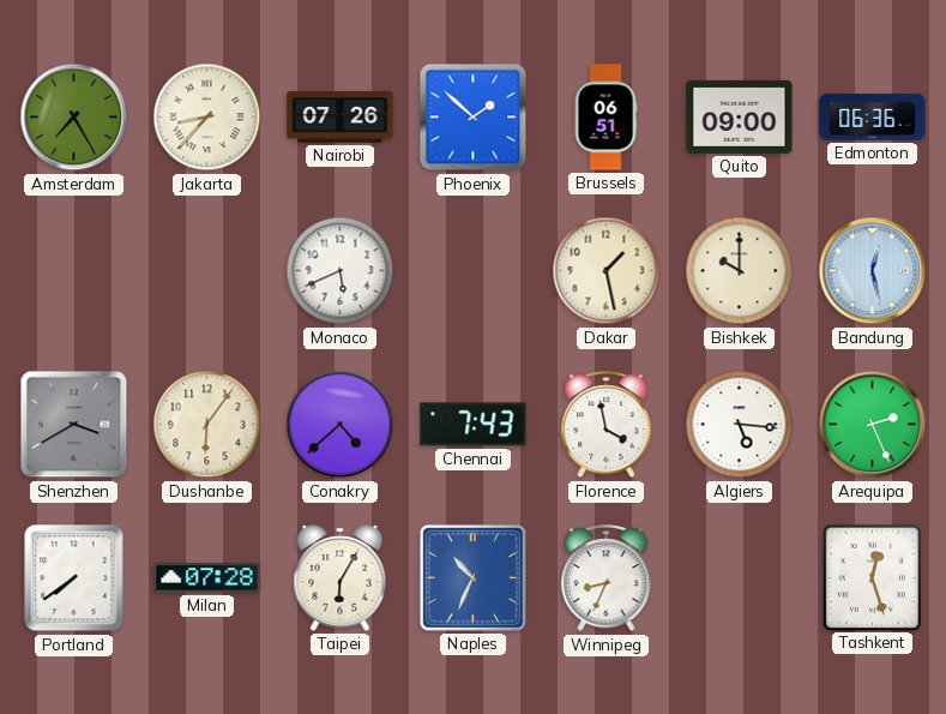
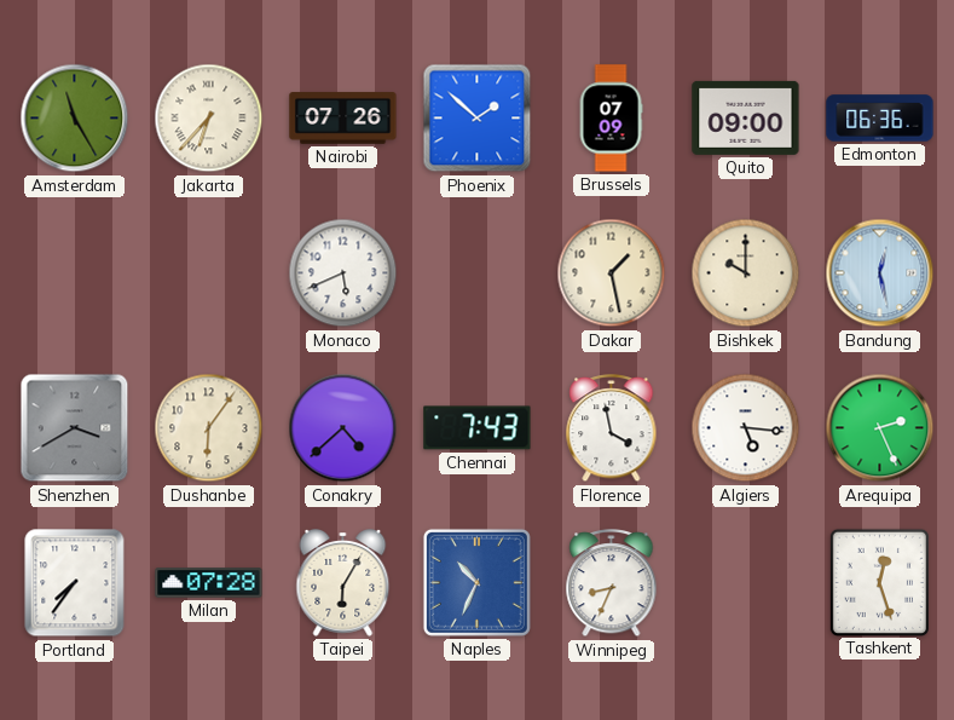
Amsterdam: 7:25 -> 11:25
Jakarta: 8:37 -> 6:37
Brussels: 06:51 -> 07:09
Portland: 7:39 -> 7:36
